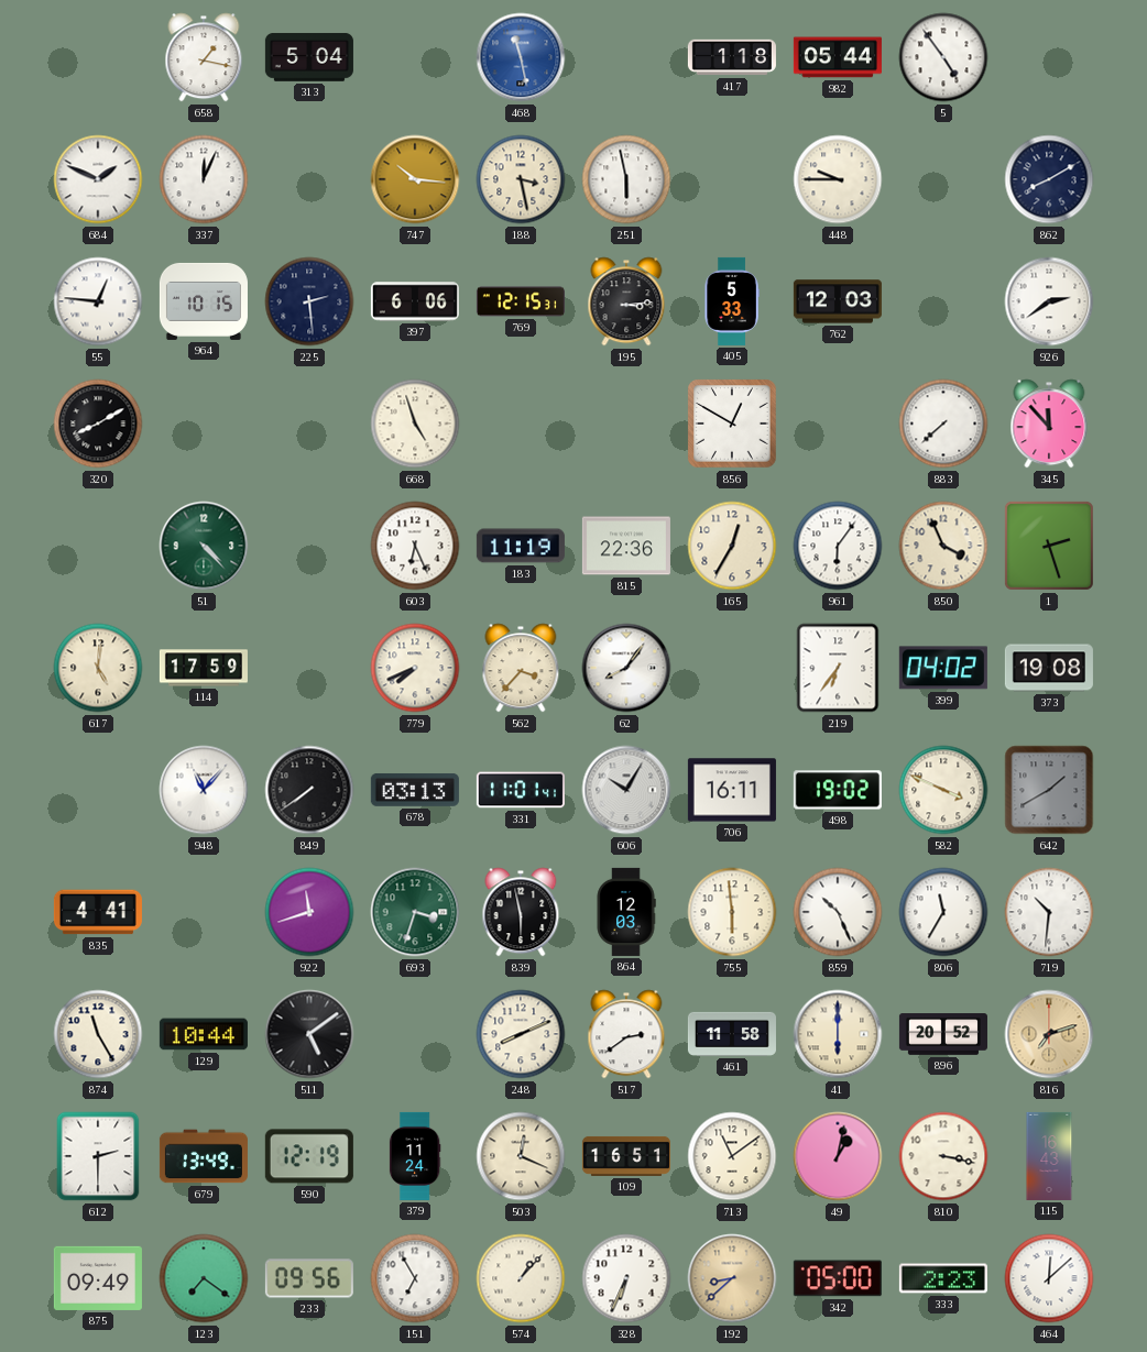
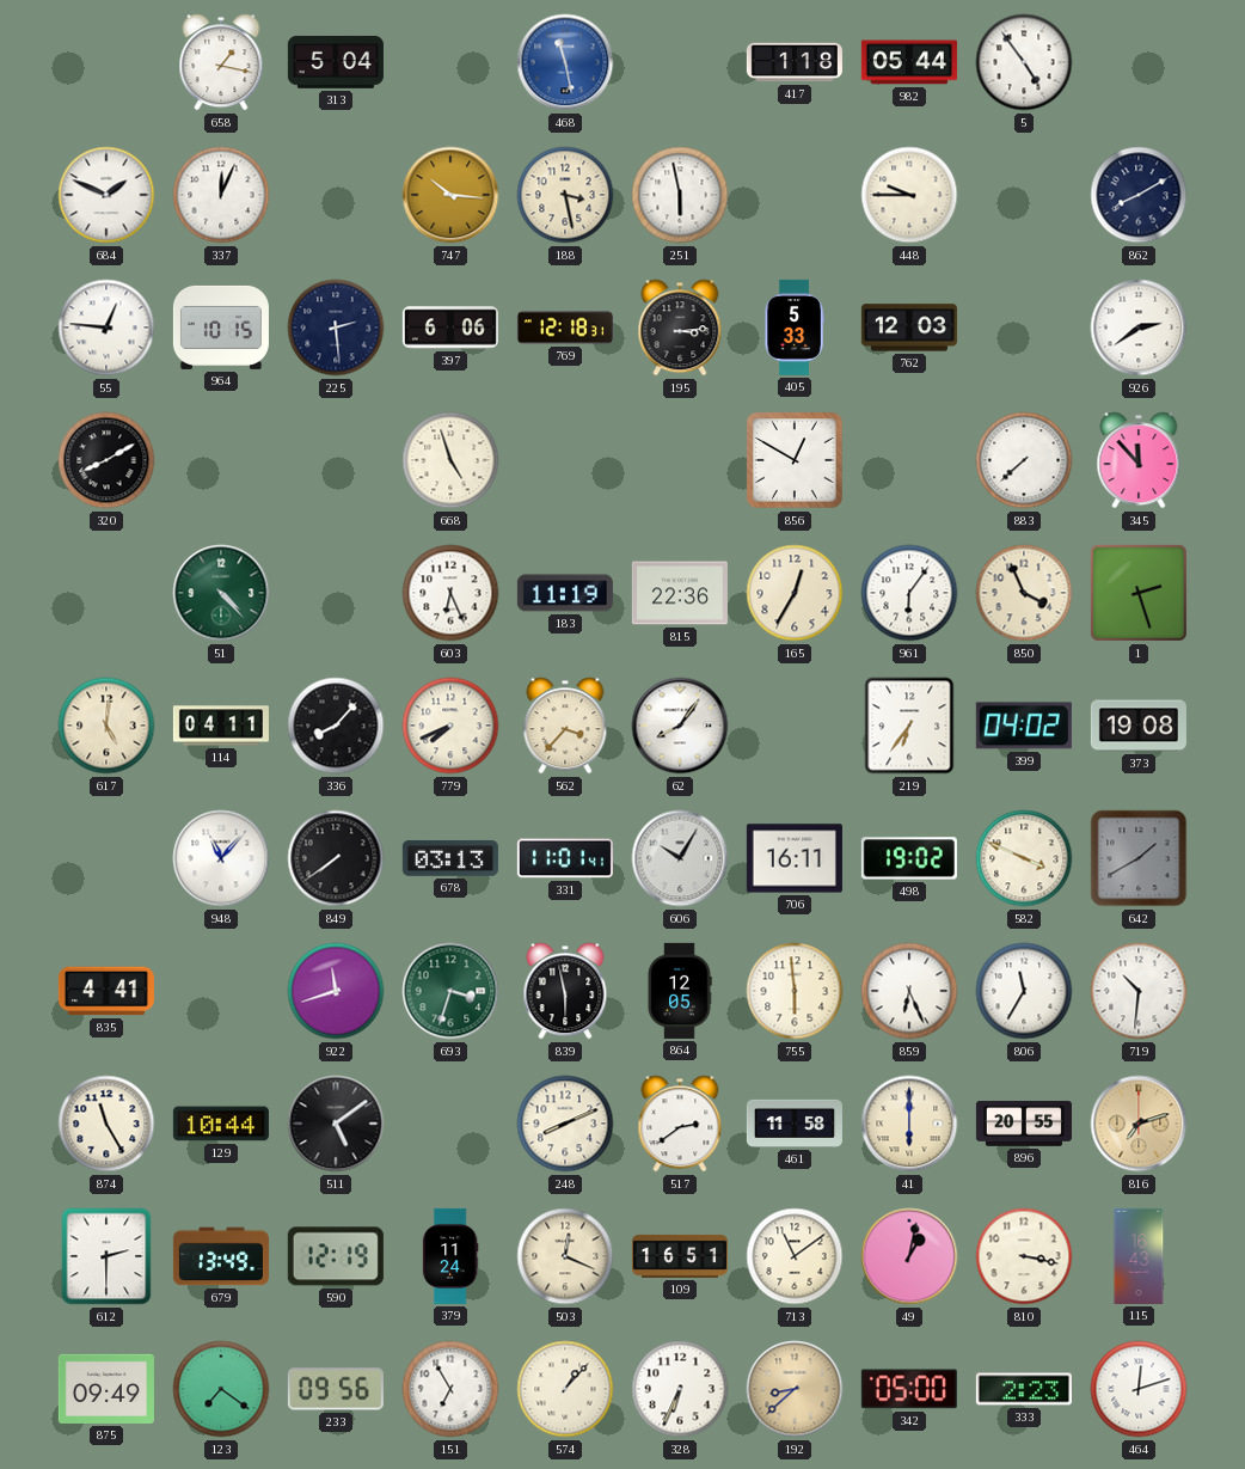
769: 12:15 -> 12:18
114: 17:59 -> 04:11
336: none -> 8:07
864: 12:03 -> 12:05
859: 10:26 -> 6:26
896: 20:52 -> 20:55
464: 12:08 -> 12:12
